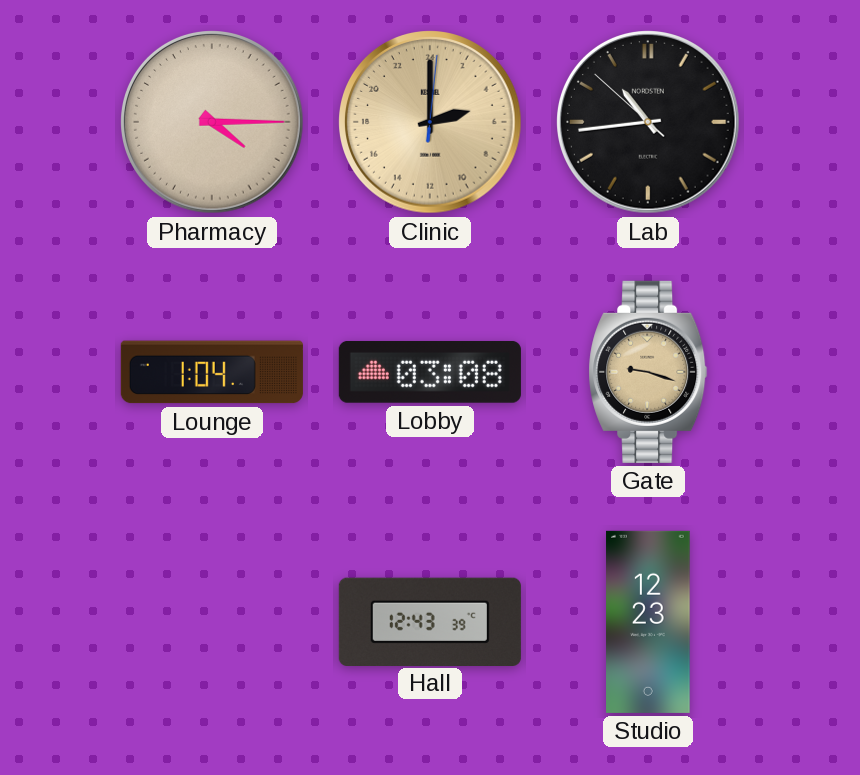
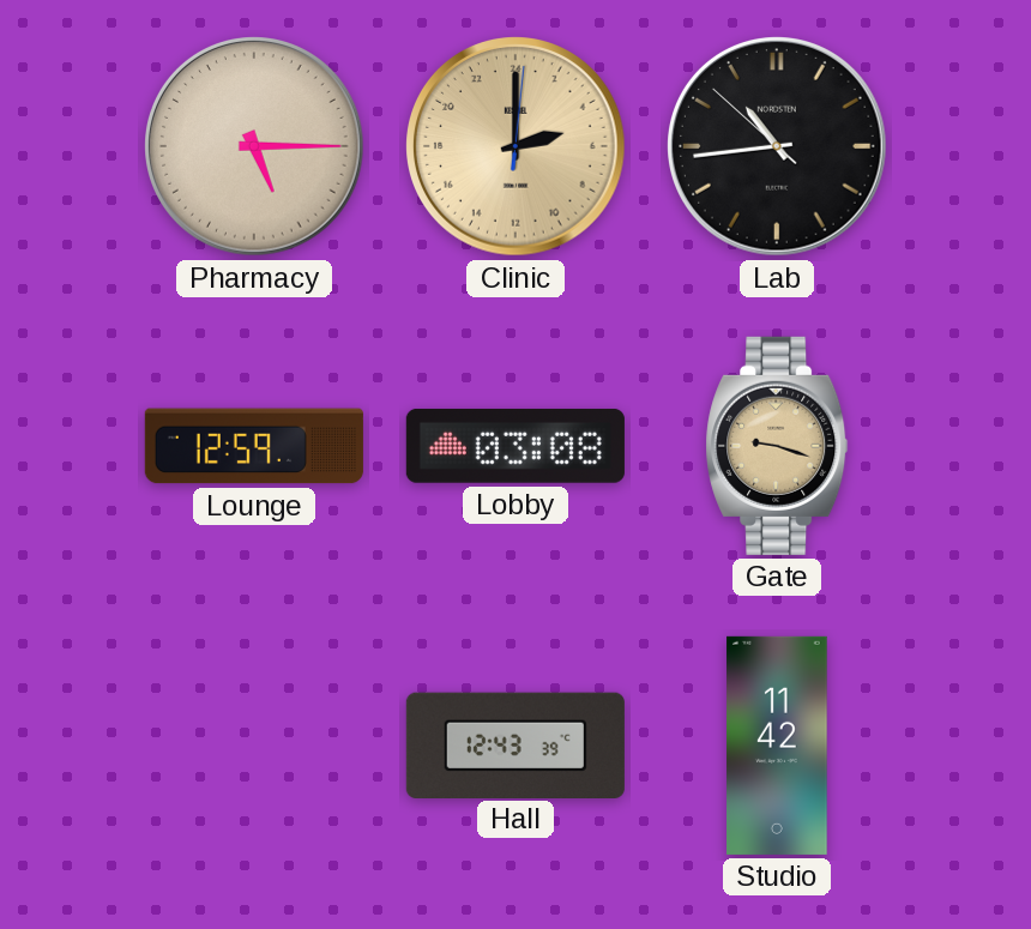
Pharmacy: 4:15 -> 5:15
Lounge: 1:04 -> 12:59
Studio: 12:23 -> 11:42
